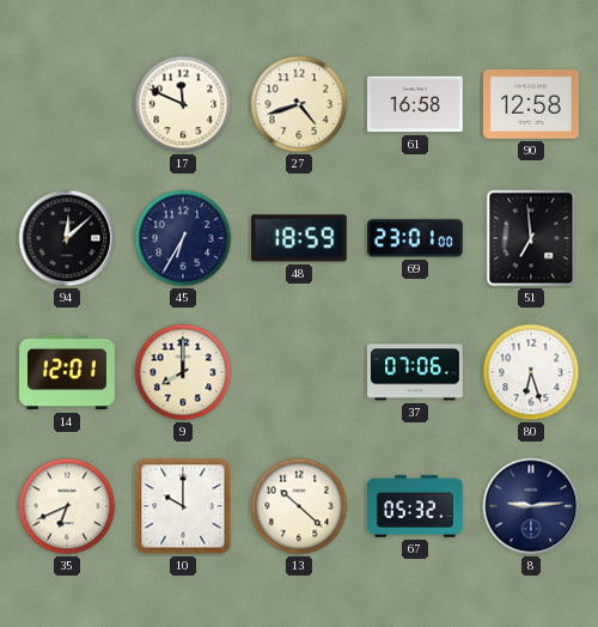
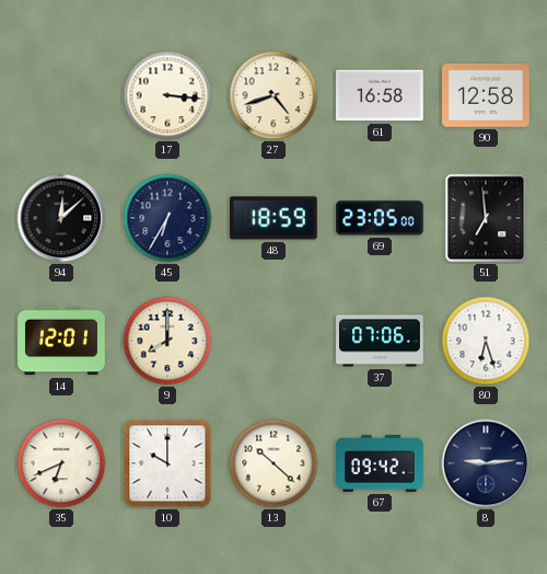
17: 11:49 -> 3:16
69: 23:01 -> 23:05
67: 05:32 -> 09:42
